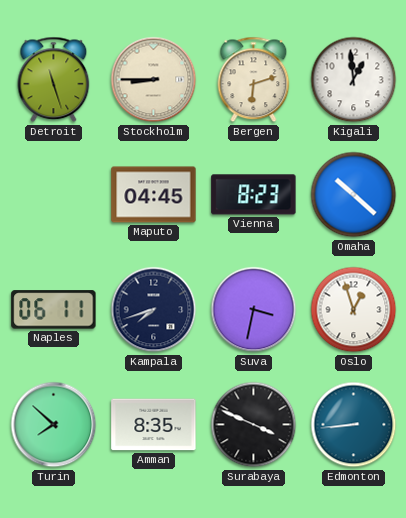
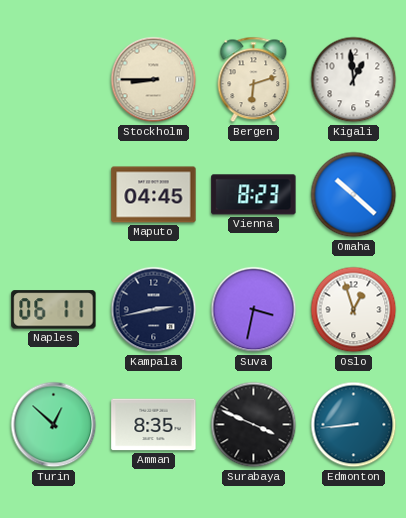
Detroit: 11:27 -> none
Kampala: 7:42 -> 2:43
Turin: 7:52 -> 12:52
